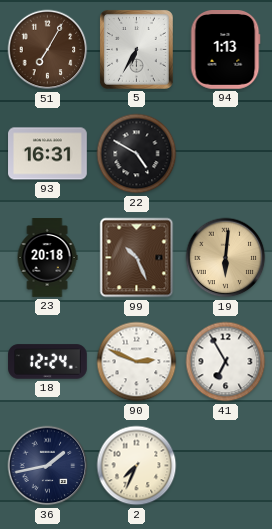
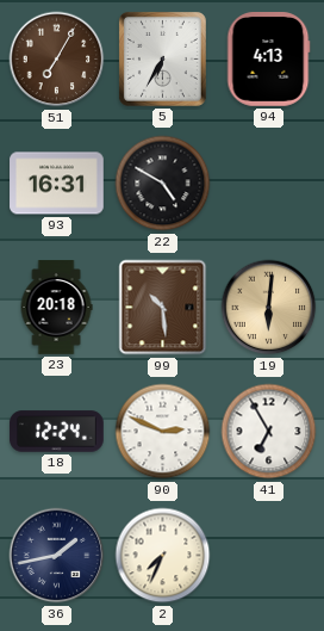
94: 1:13 -> 4:13
99: 10:26 -> 10:29
